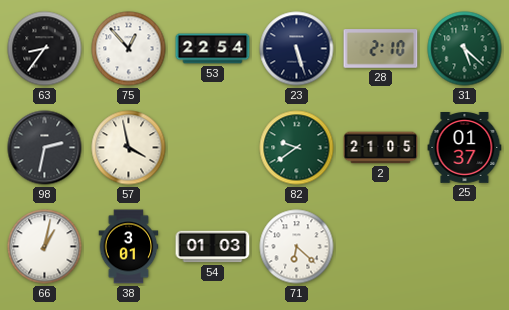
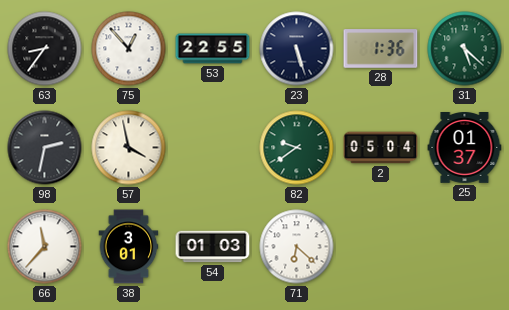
53: 22:54 -> 22:55
28: 2:10 -> 1:36
2: 21:05 -> 05:04
66: 1:02 -> 11:37
